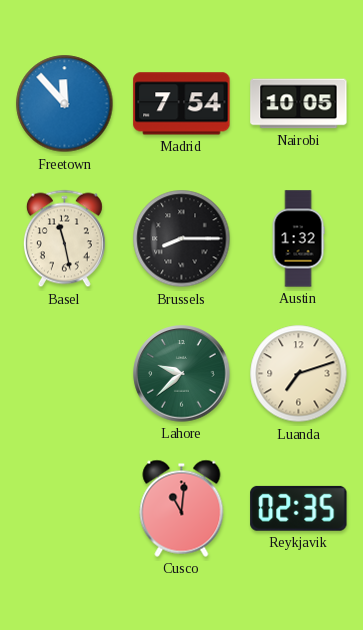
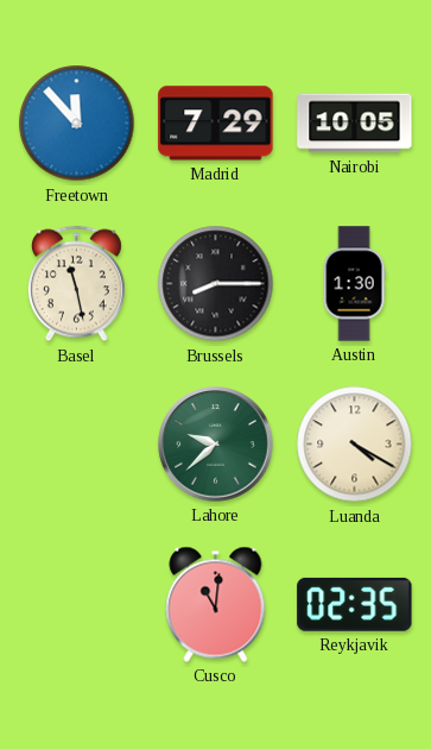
Madrid: 7:54 -> 7:29
Austin: 1:32 -> 1:30
Luanda: 7:12 -> 4:20
